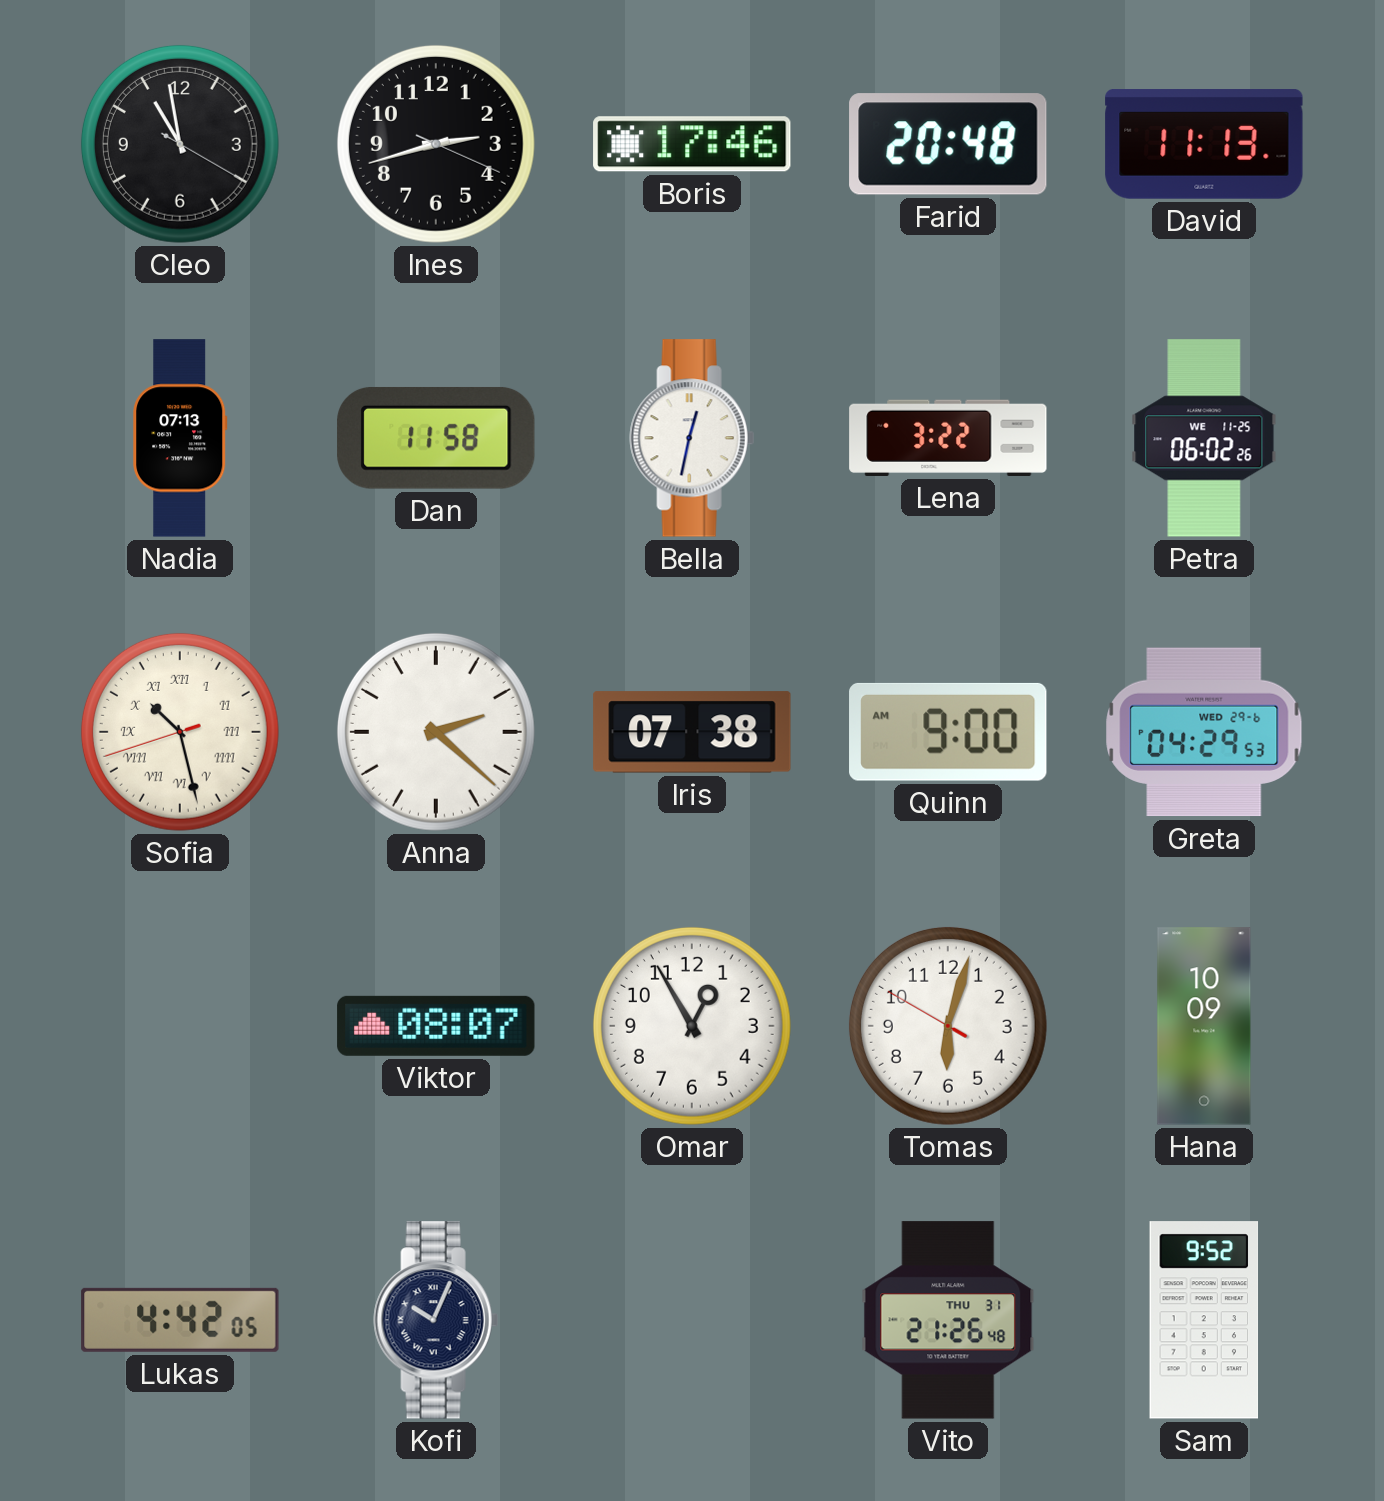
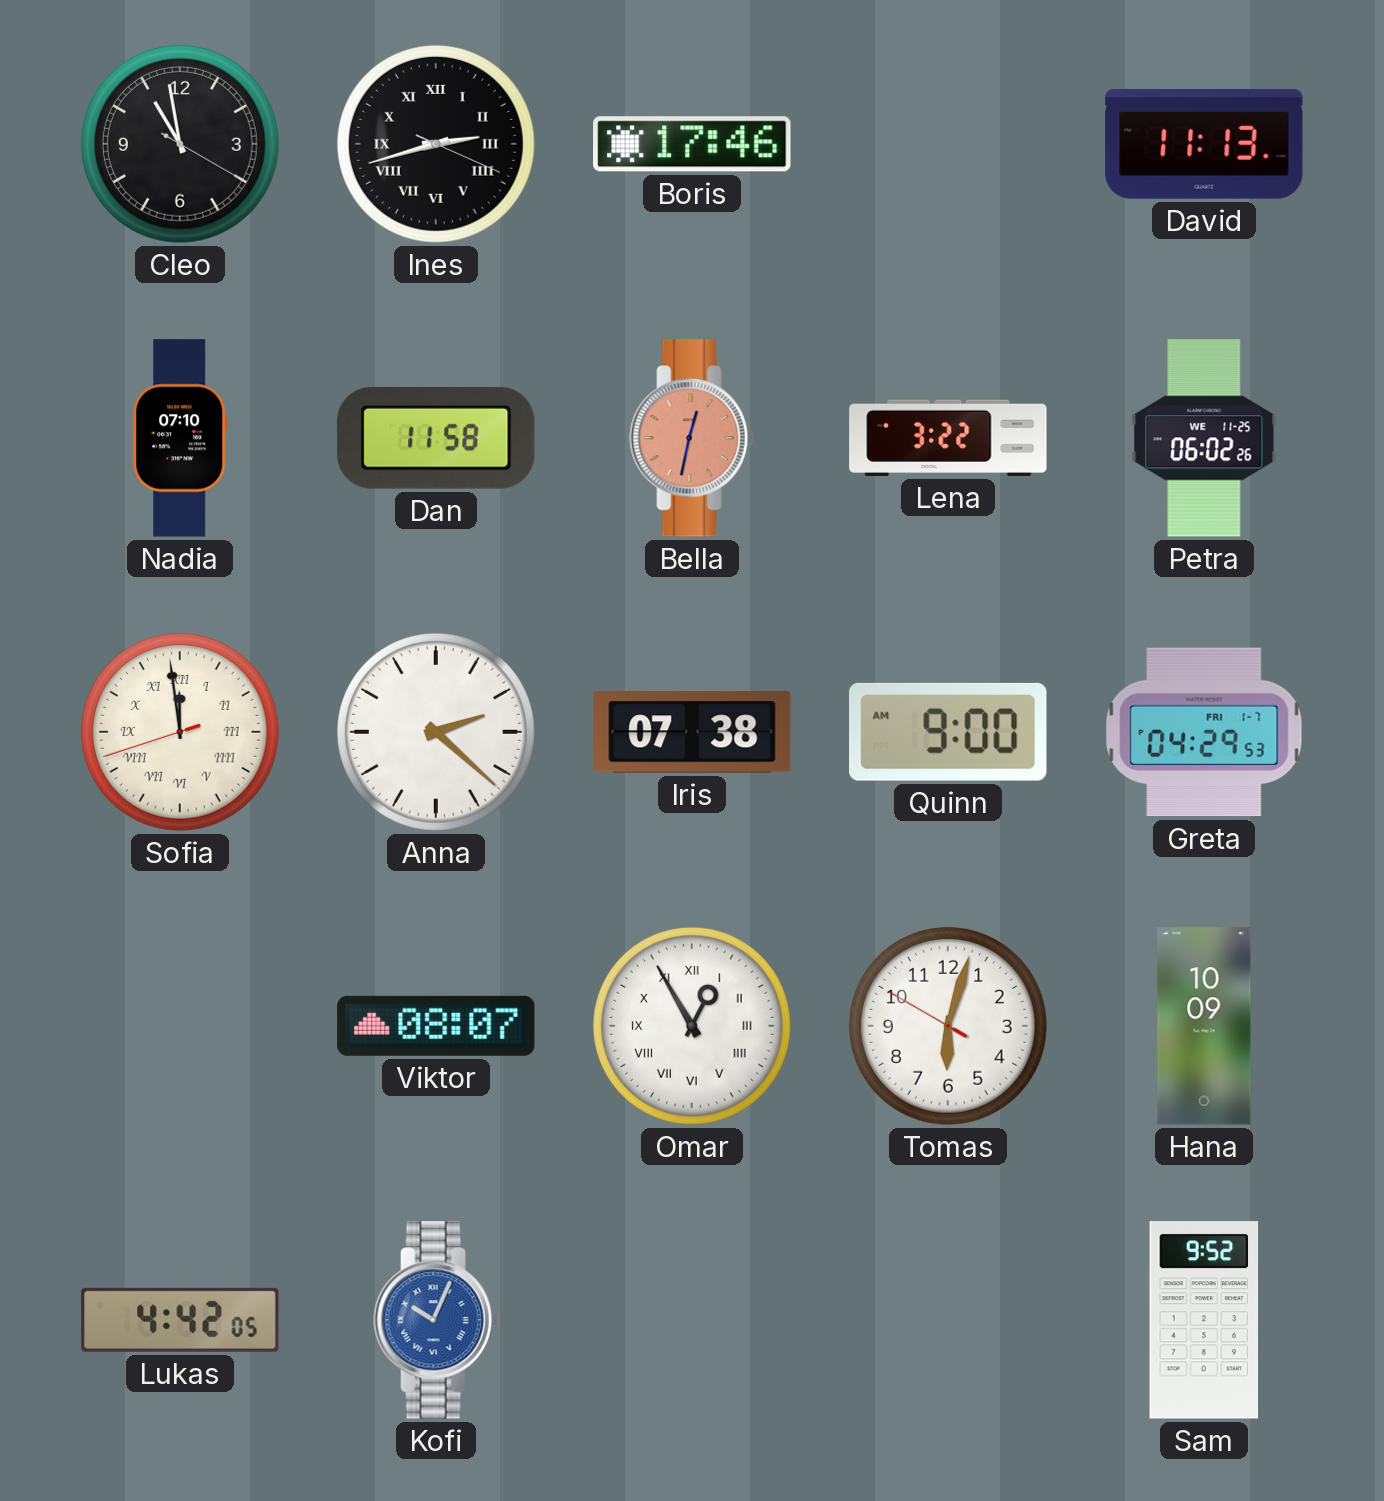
Ines numerals: Arabic -> Roman
Farid: 20:48 -> none
Nadia: 07:13 -> 07:10
Bella dial: white -> salmon
Sofia: 10:27 -> 11:58
Greta date: WED 29-6 -> FRI 1-7
Omar numerals: Arabic -> Roman
Kofi dial: navy -> blue
Vito: 21:26 -> none
